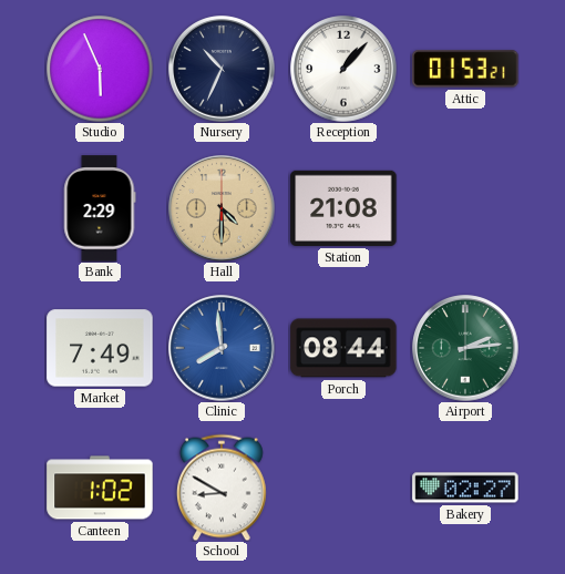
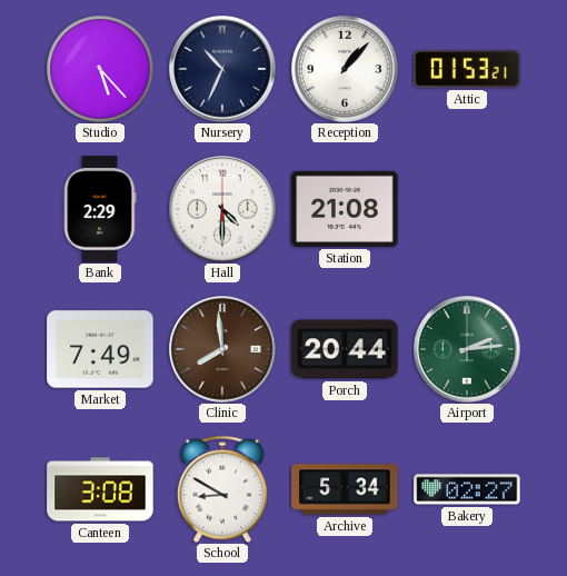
Studio: 5:56 -> 5:23
Hall dial: champagne -> white
Clinic dial: blue -> brown
Porch: 08:44 -> 20:44
Canteen: 1:02 -> 3:08
Archive: none -> 5:34
